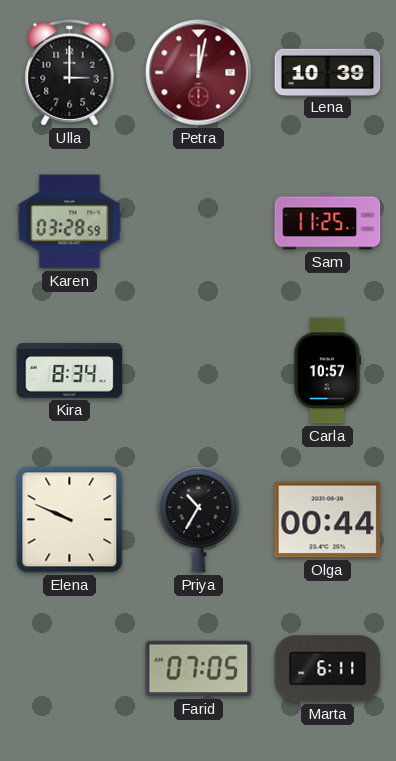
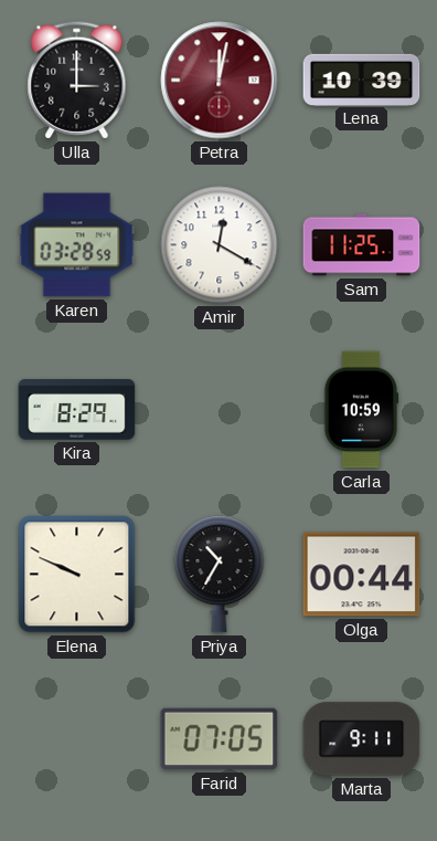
Amir: none -> 12:20
Kira: 8:34 -> 8:29
Carla: 10:57 -> 10:59
Marta: 6:11 -> 9:11
